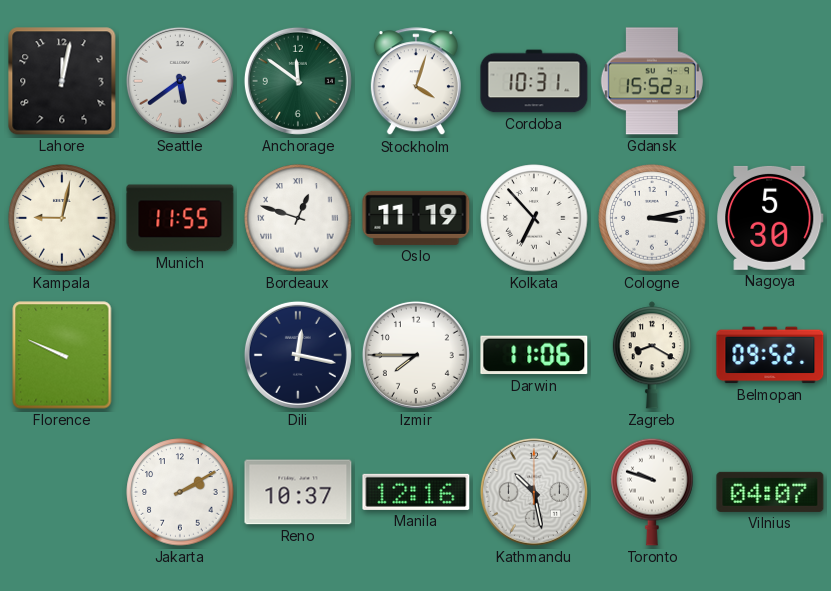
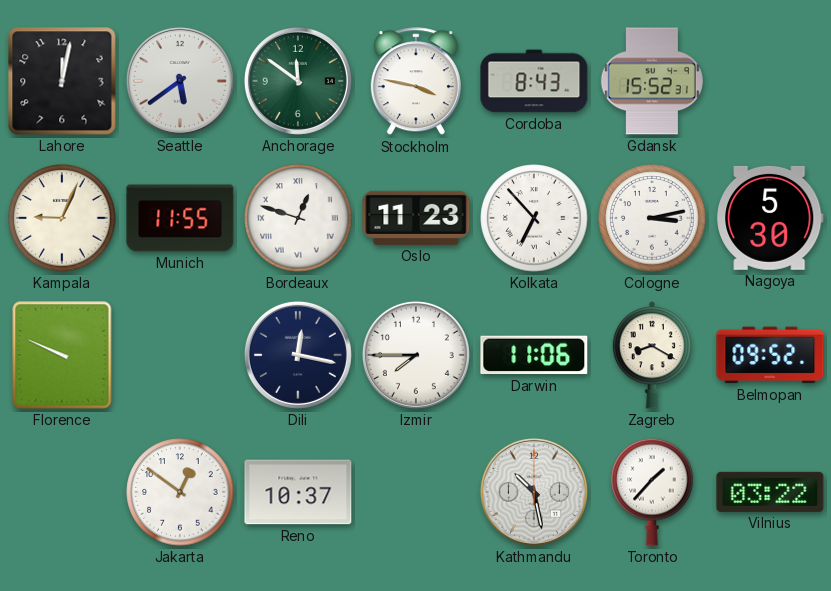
Stockholm: 4:03 -> 3:47
Cordoba: 10:31 -> 8:43
Kampala: 9:02 -> 9:04
Oslo: 11:19 -> 11:23
Jakarta: 2:10 -> 12:51
Manila: 12:16 -> none
Toronto: 9:48 -> 1:37
Vilnius: 04:07 -> 03:22
